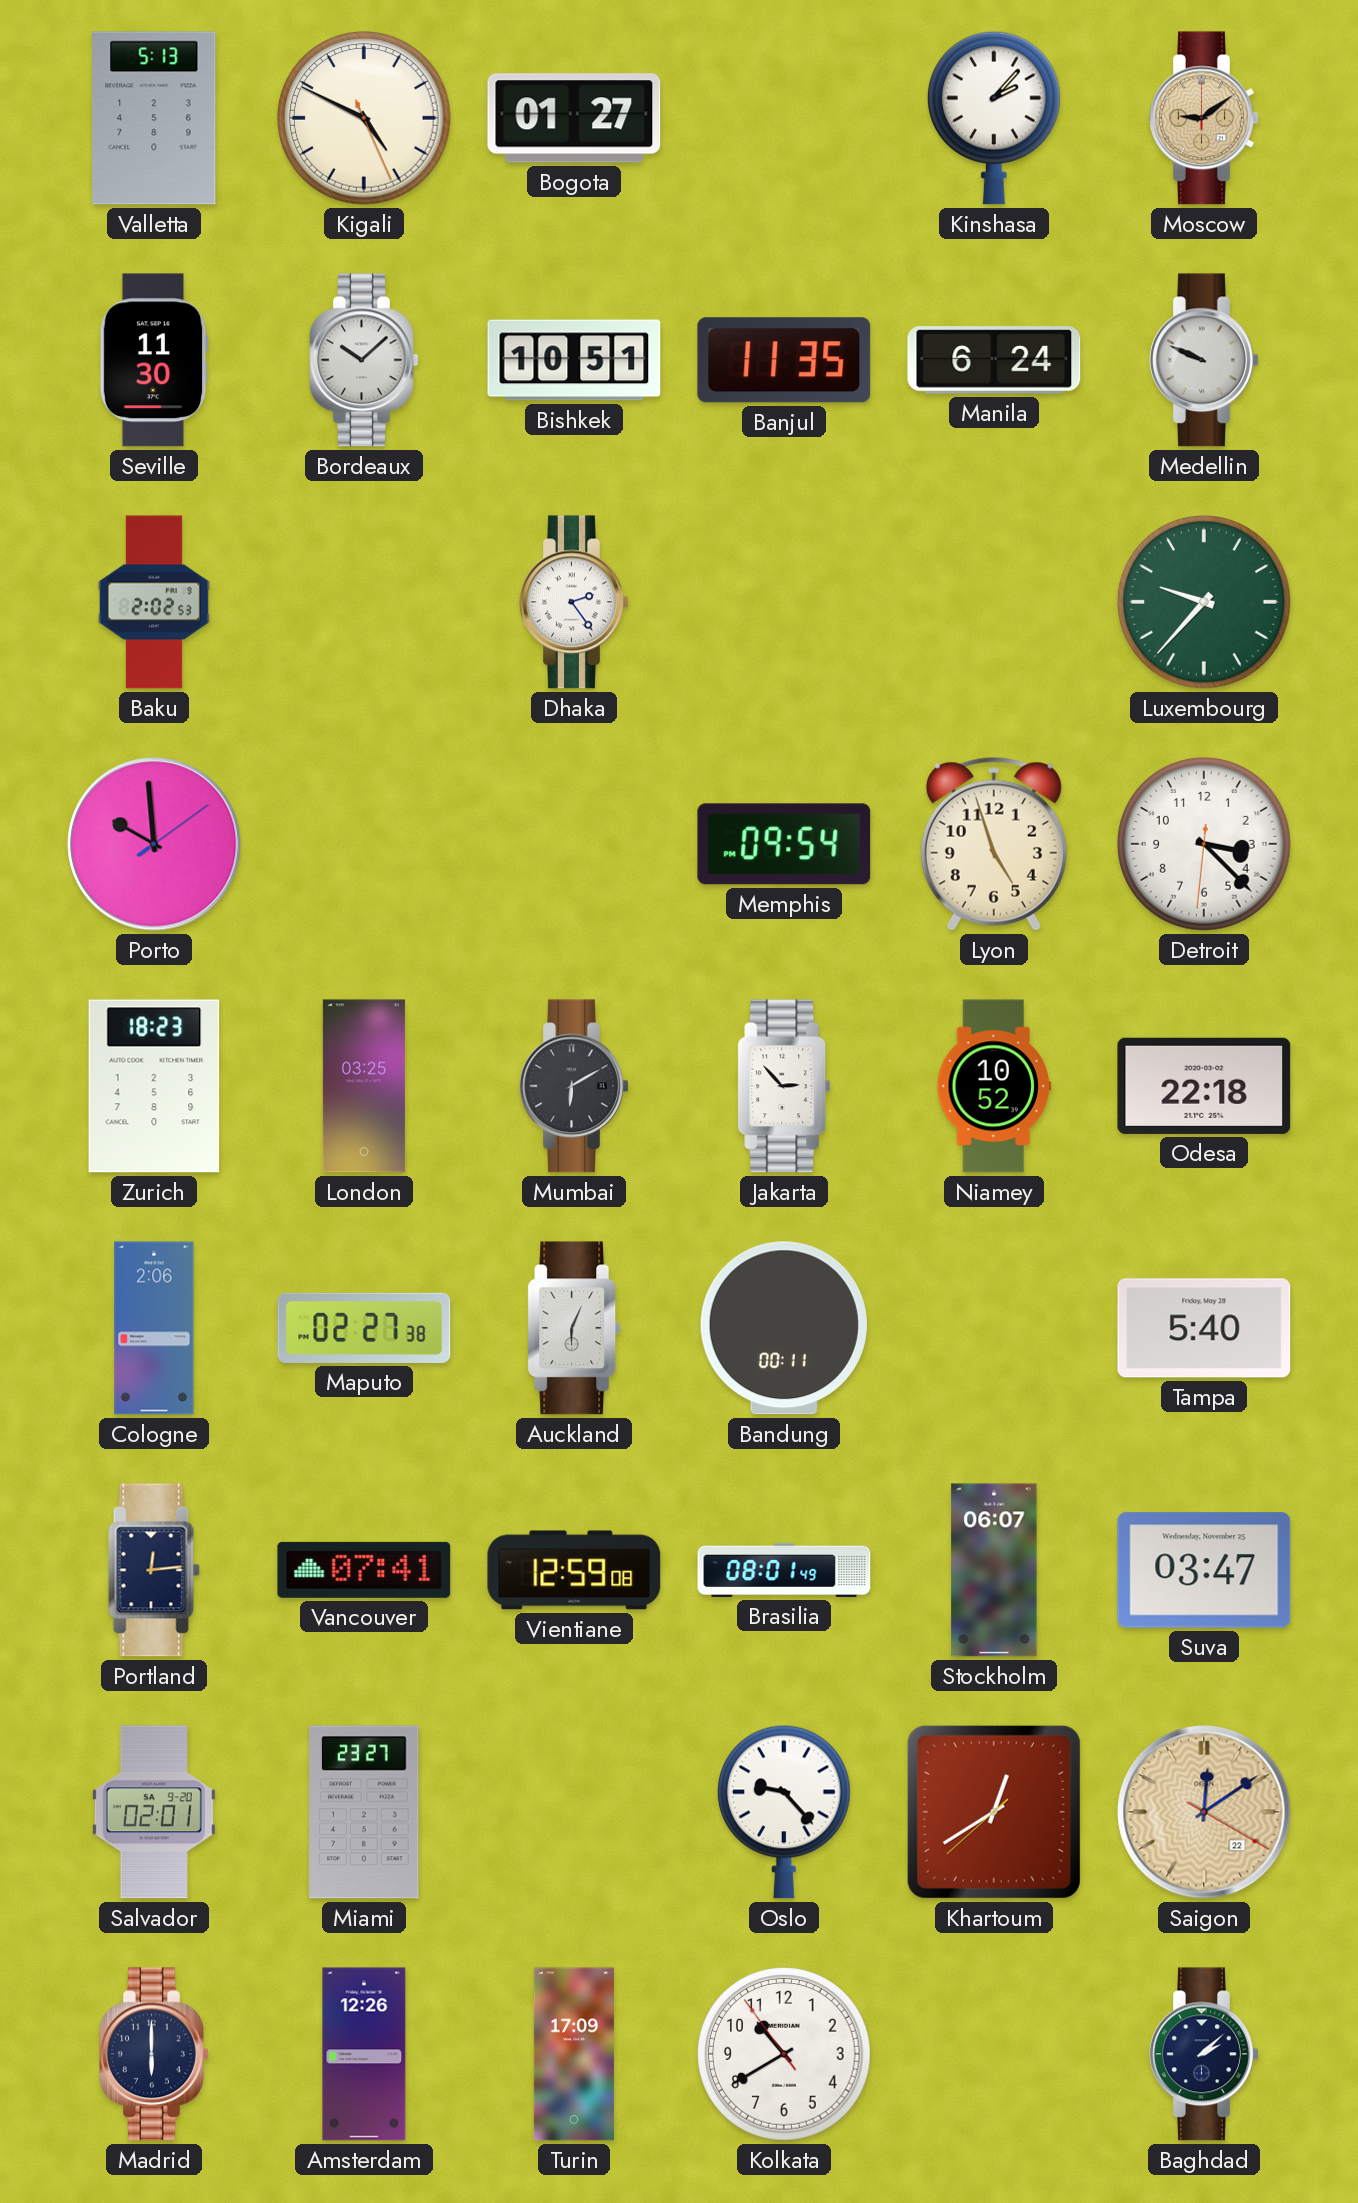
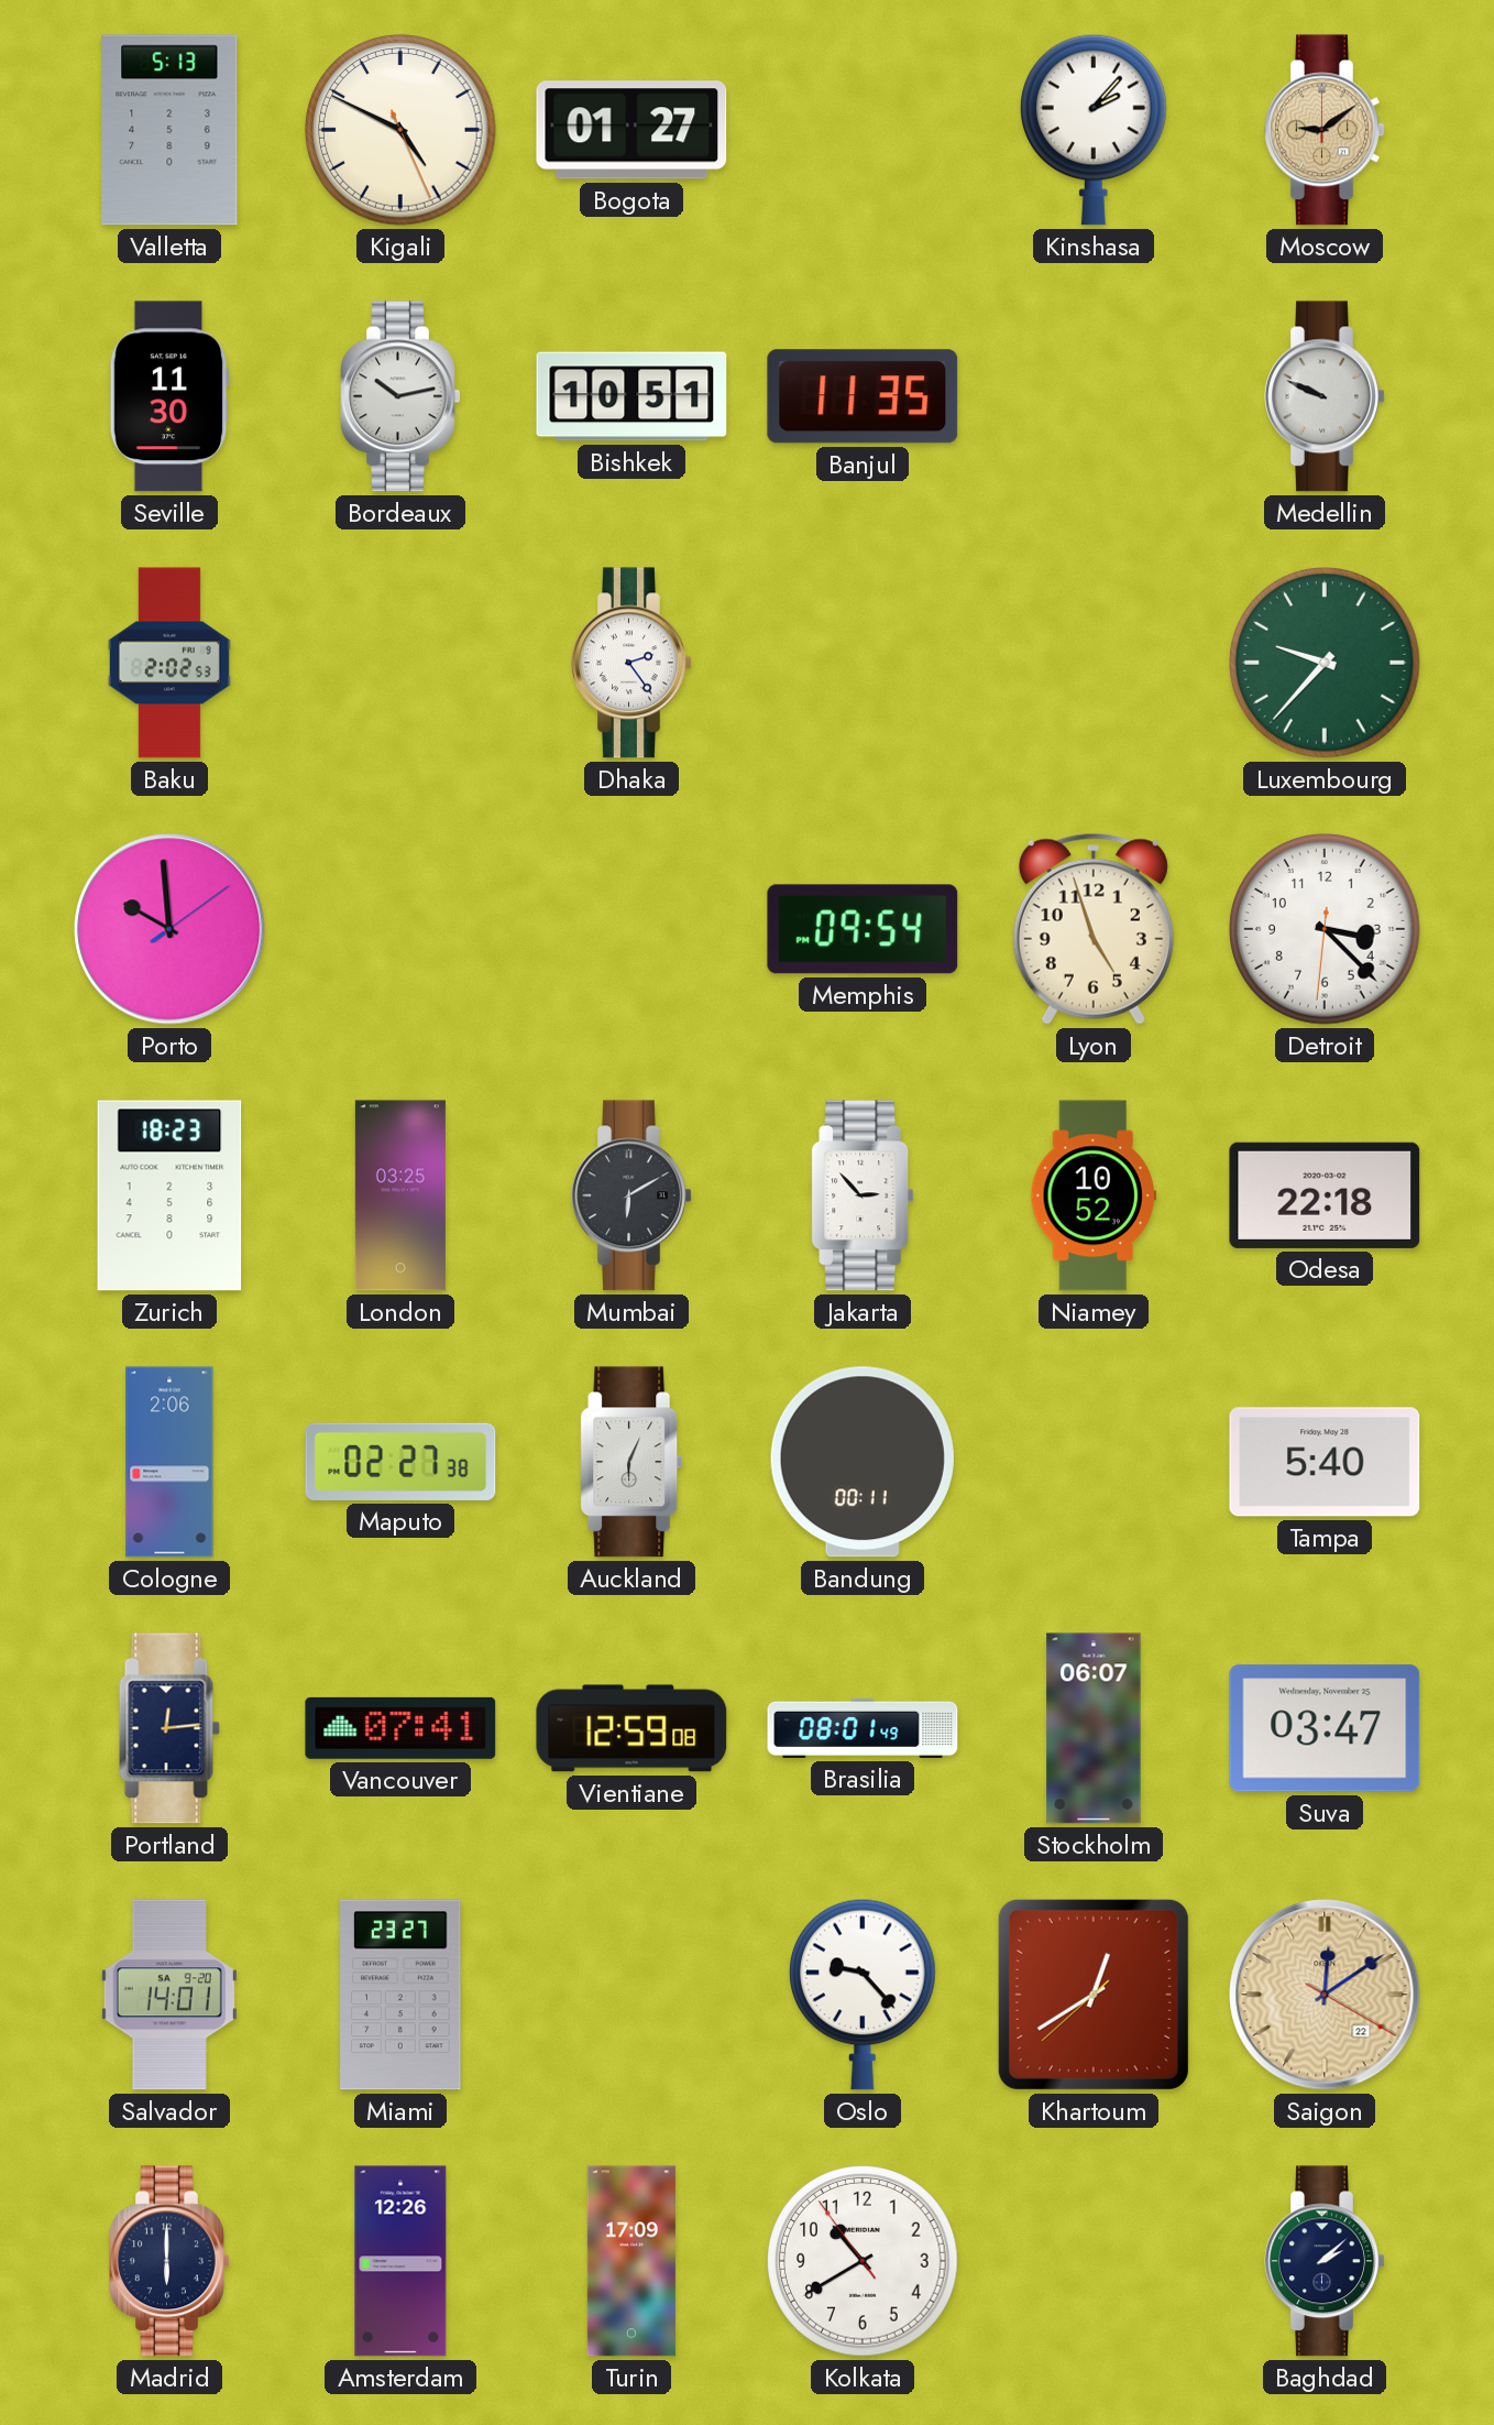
Bordeaux: 10:08 -> 10:13
Manila: 6:24 -> none
Salvador: 02:01 -> 14:01
